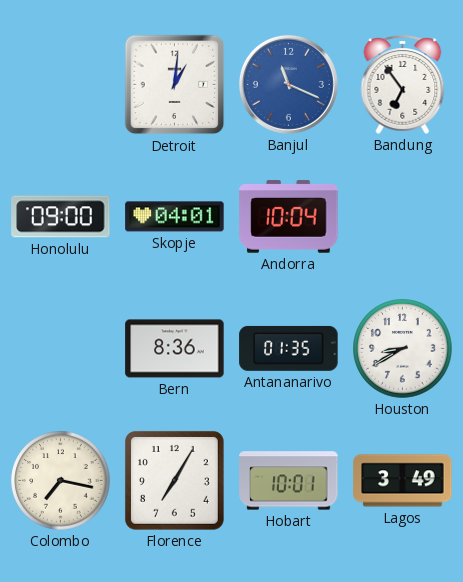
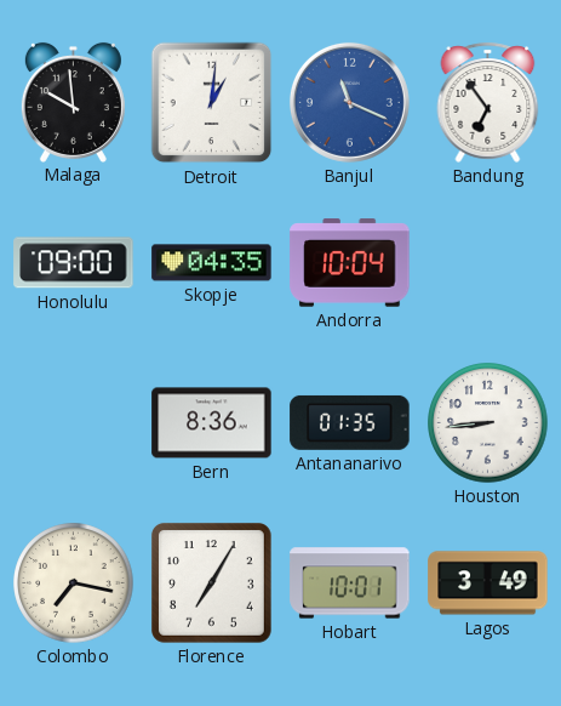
Malaga: none -> 9:59
Skopje: 04:01 -> 04:35
Houston: 8:40 -> 8:44
